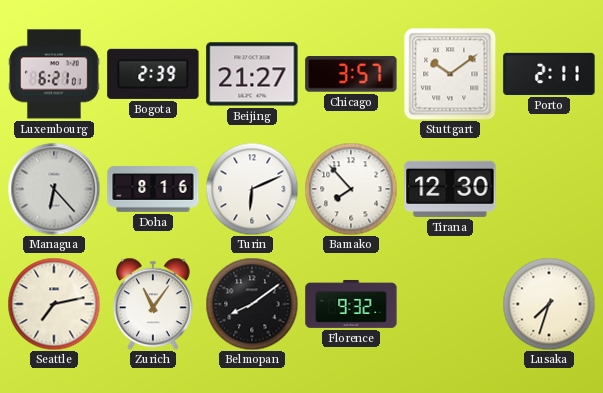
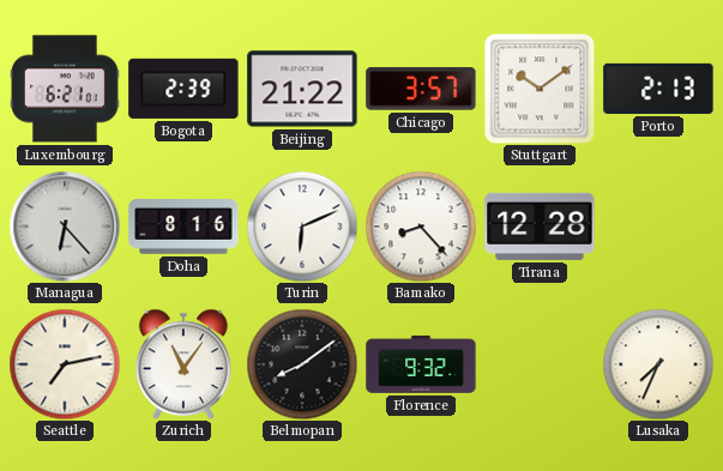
Beijing: 21:27 -> 21:22
Porto: 2:11 -> 2:13
Bamako: 7:53 -> 8:23
Tirana: 12:30 -> 12:28
Lusaka: 7:33 -> 7:34
